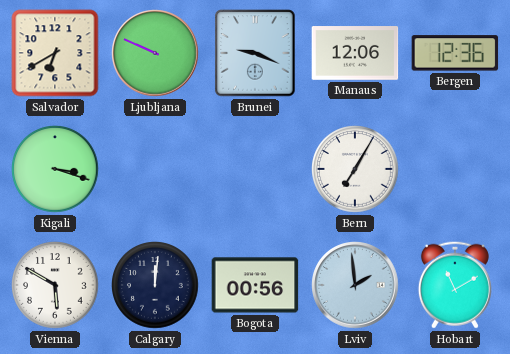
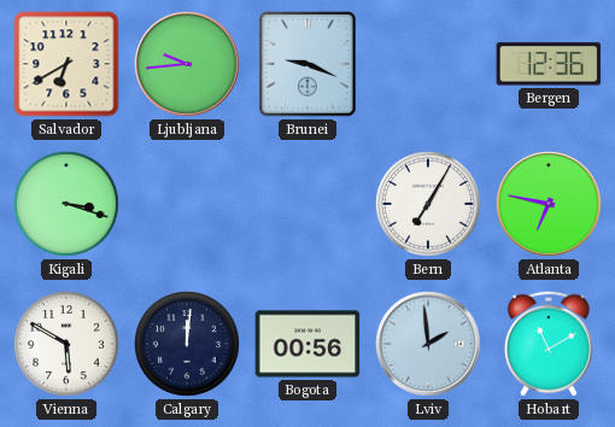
Ljubljana: 9:49 -> 9:44
Manaus: 12:06 -> none
Atlanta: none -> 6:47
